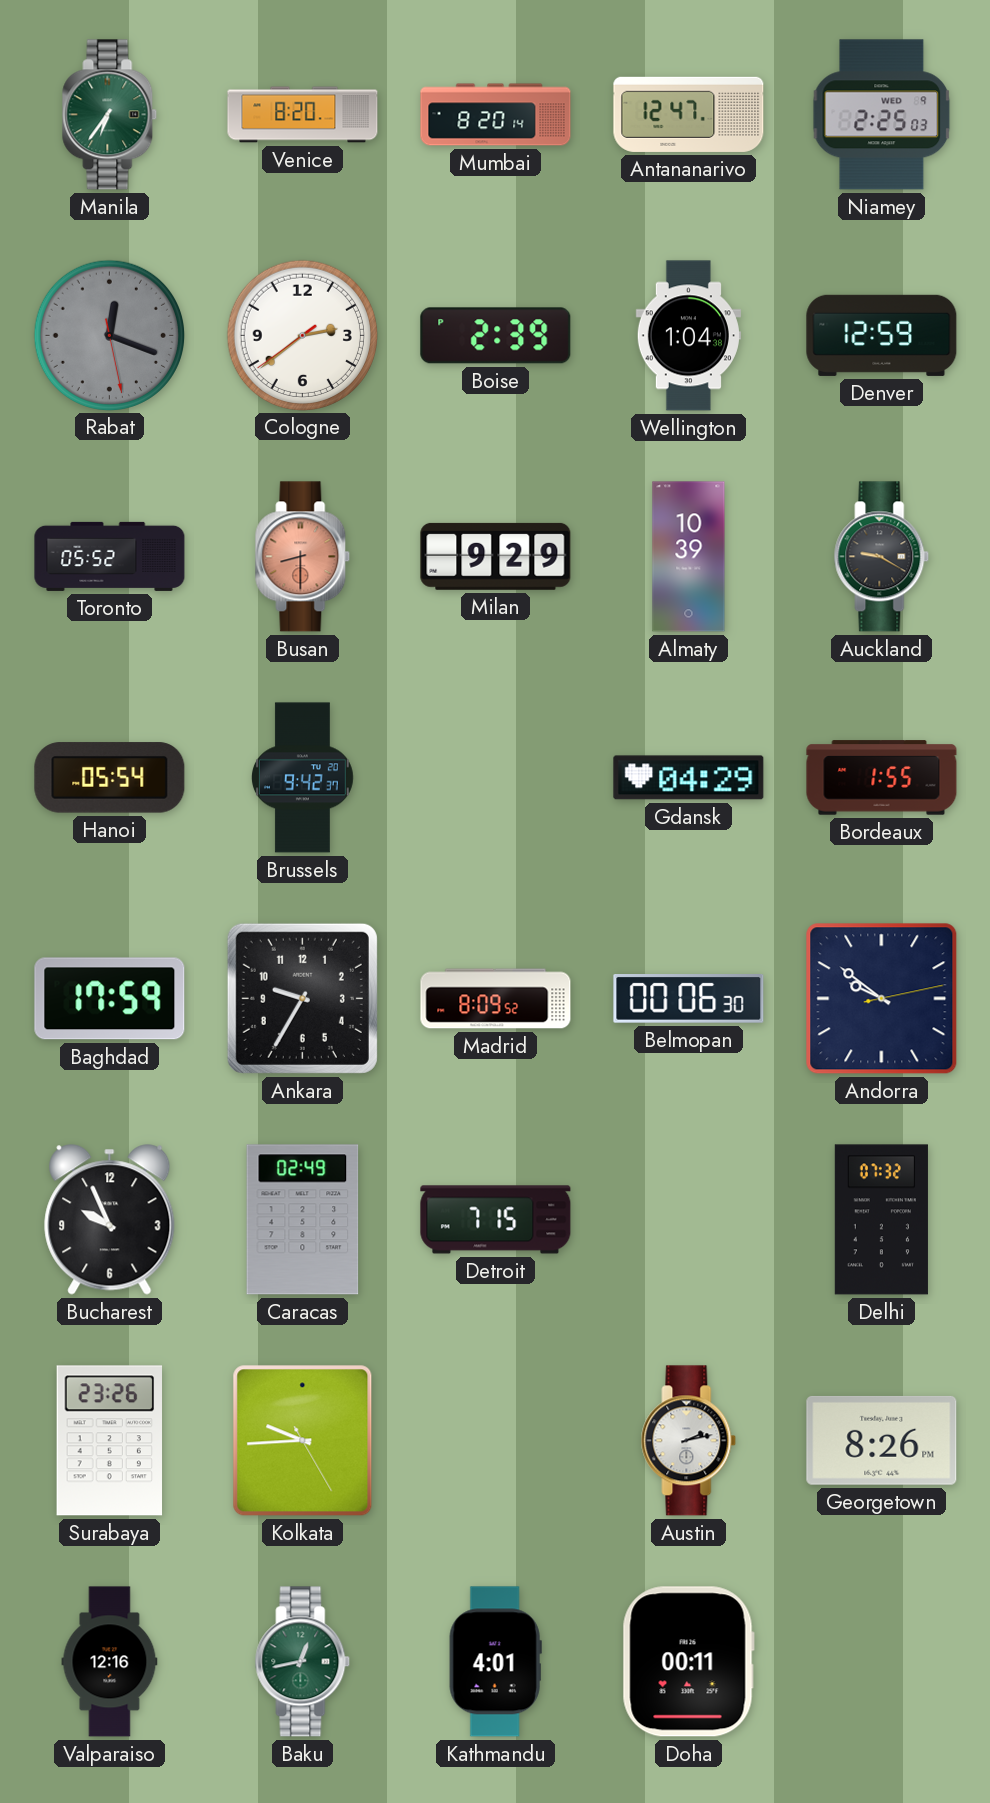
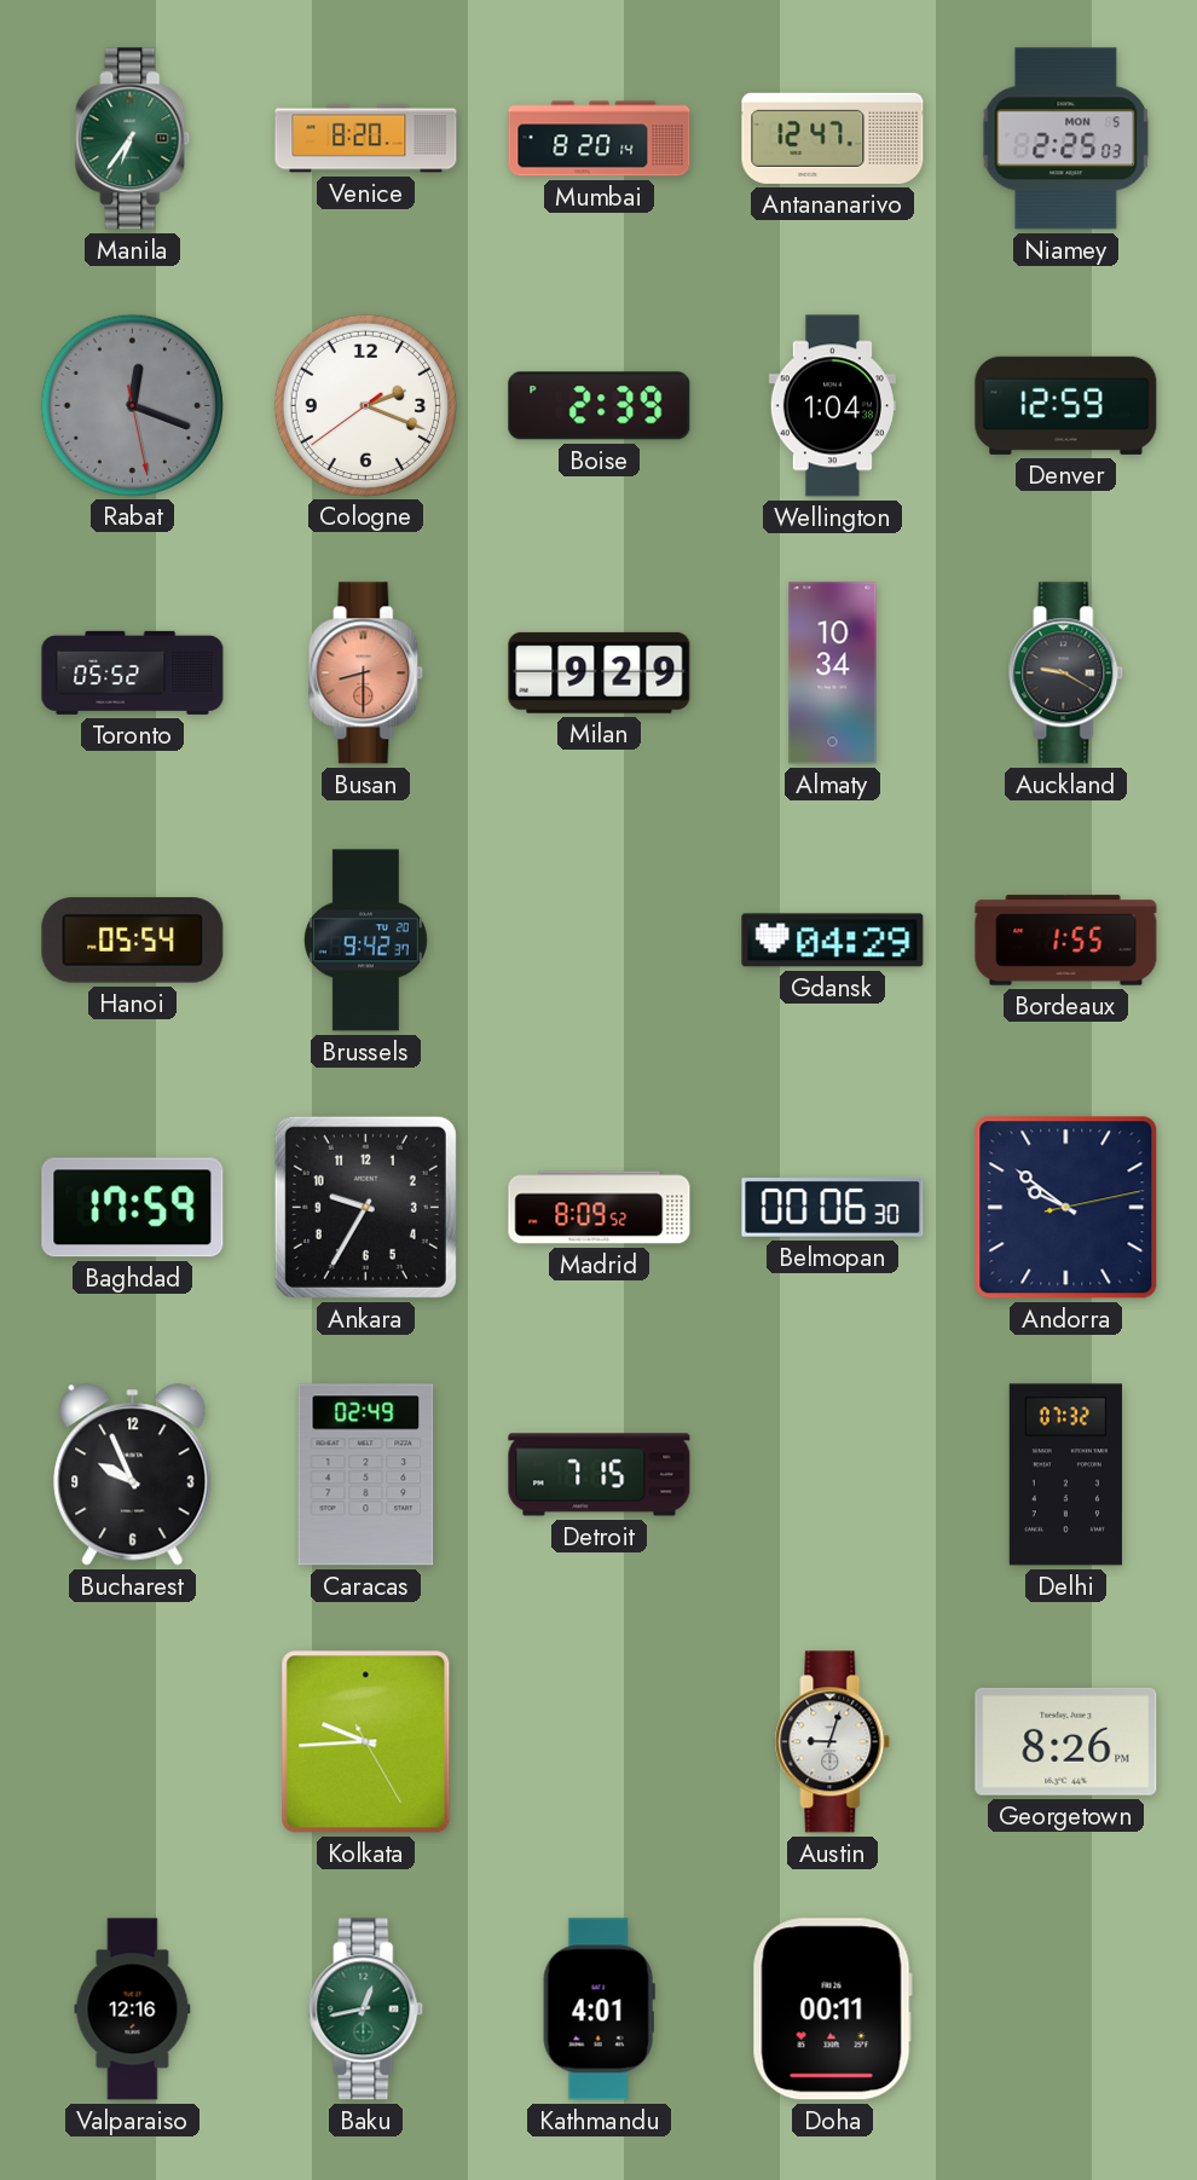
Niamey date: WED 9 -> MON 5
Cologne: 2:38 -> 2:18
Almaty: 10:39 -> 10:34
Surabaya: 23:26 -> none
Austin: 2:13 -> 9:03
